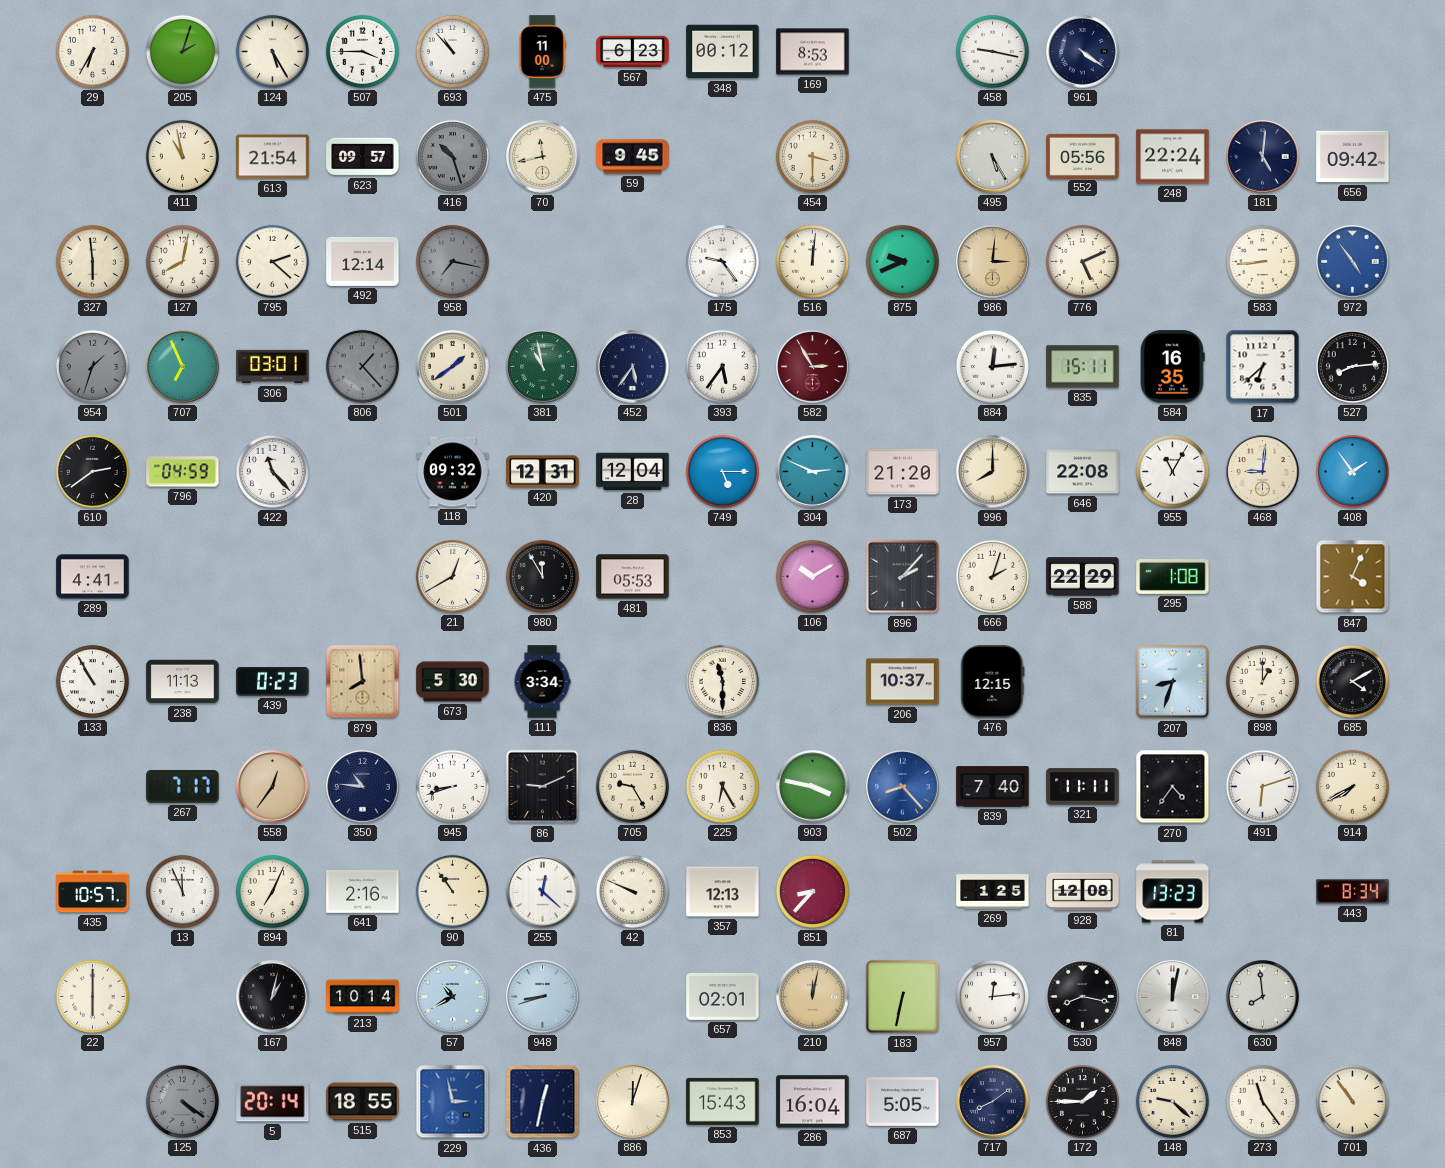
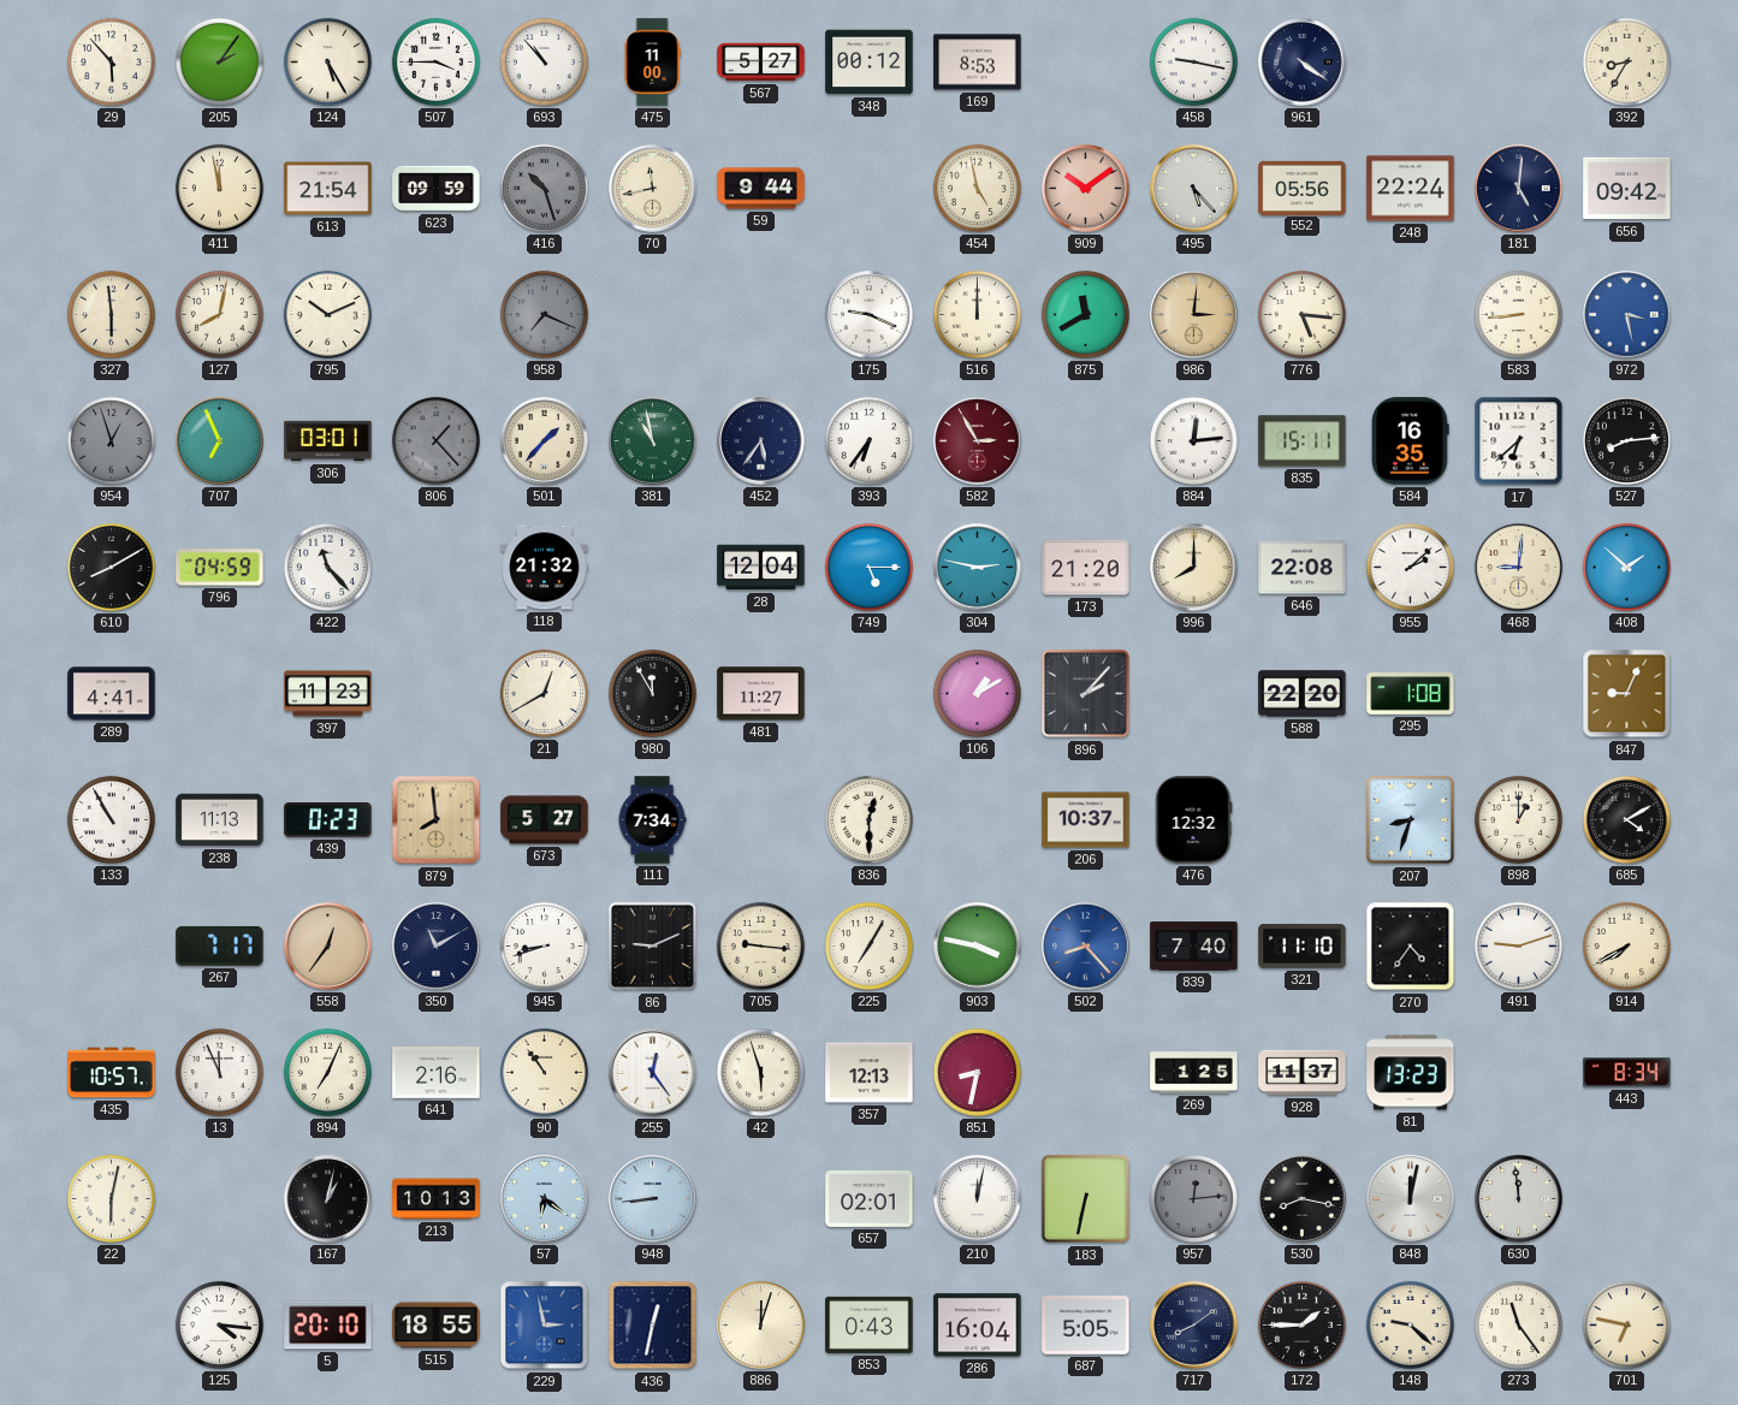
29: 6:35 -> 5:53
205: 2:03 -> 2:06
567: 6:23 -> 5:27
392: none -> 8:35
411: 10:58 -> 11:58
623: 09:57 -> 09:59
59: 9:45 -> 9:44
454: 3:30 -> 4:58
909: none -> 10:09
495: 5:25 -> 5:23
795: 2:22 -> 10:11
492: 12:14 -> none
958: 7:17 -> 7:19
175: 9:24 -> 9:19
516: 12:01 -> 12:00
875: 9:41 -> 11:40
776: 5:11 -> 5:16
972: 4:54 -> 3:28
954: 1:33 -> 12:57
501: 1:39 -> 1:37
393: 5:36 -> 6:36
610: 2:39 -> 8:10
118: 09:32 -> 21:32
420: 12:31 -> none
304: 2:49 -> 2:47
955: 11:05 -> 2:08
408: 1:54 -> 1:52
397: none -> 11:23
481: 05:53 -> 11:27
106: 10:10 -> 1:10
666: 2:03 -> none
588: 22:29 -> 22:20
847: 4:04 -> 9:04
673: 5:30 -> 5:27
111: 3:34 -> 7:34
836: 11:30 -> 12:30
476: 12:15 -> 12:32
350: 10:46 -> 11:10
705: 9:25 -> 9:16
225: 6:25 -> 7:05
321: 11:11 -> 11:10
491: 6:12 -> 9:12
255: 12:22 -> 12:24
42: 9:49 -> 5:57
851: 8:37 -> 8:32
928: 12:08 -> 11:37
22: 6:00 -> 6:02
213: 10:14 -> 10:13
57: 10:40 -> 6:21
948: 8:42 -> 8:44
210 dial: champagne -> white
957 dial: white -> grey
630: 7:59 -> 11:59
125: 4:21 -> 4:16
125 dial: grey -> white
5: 20:14 -> 20:10
853: 15:43 -> 0:43
701: 10:54 -> 6:47
